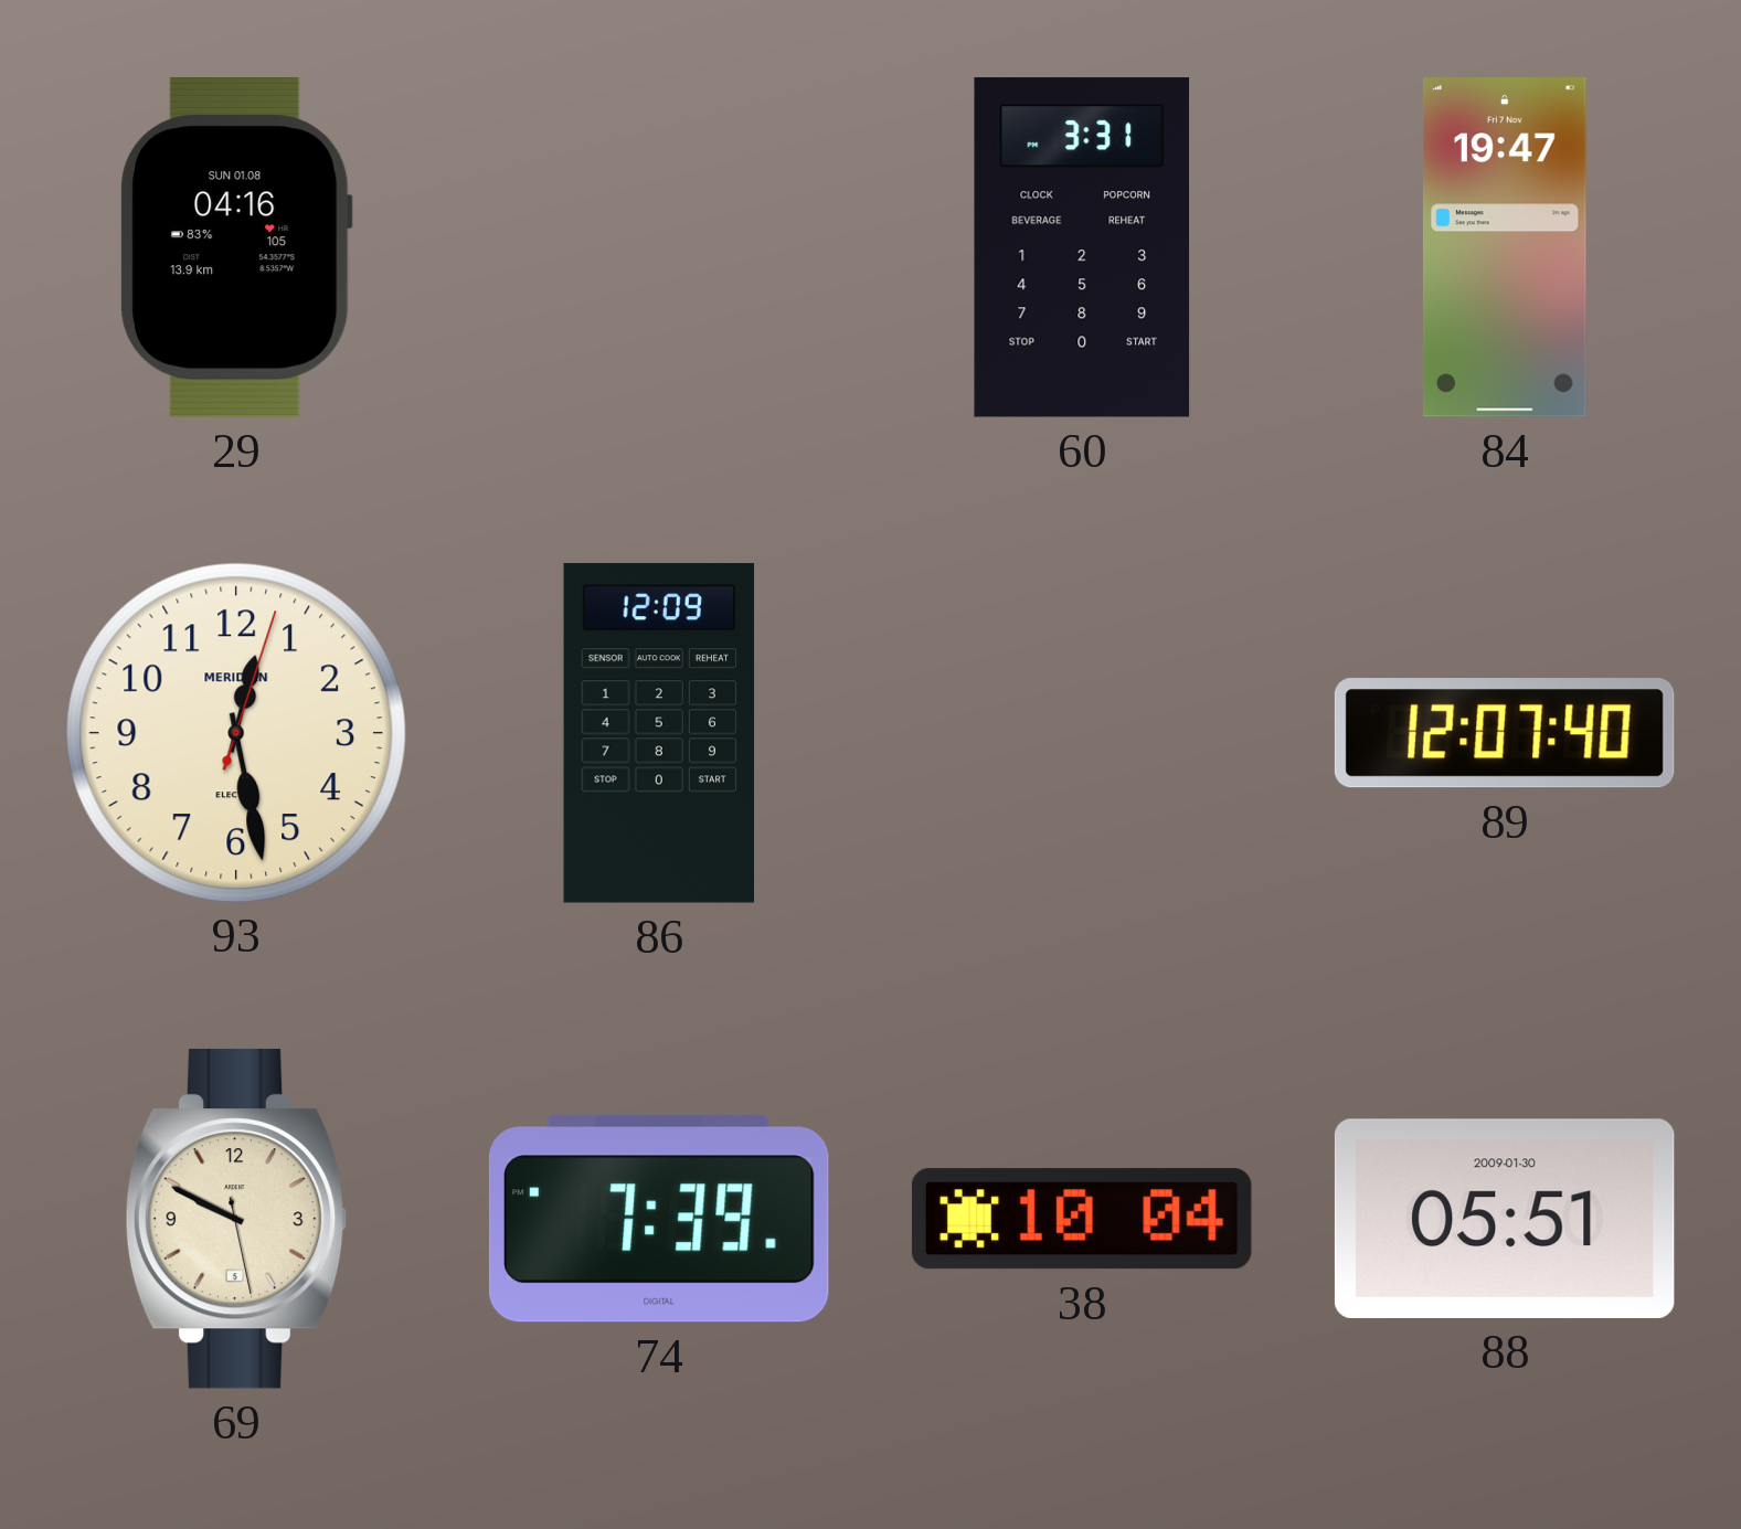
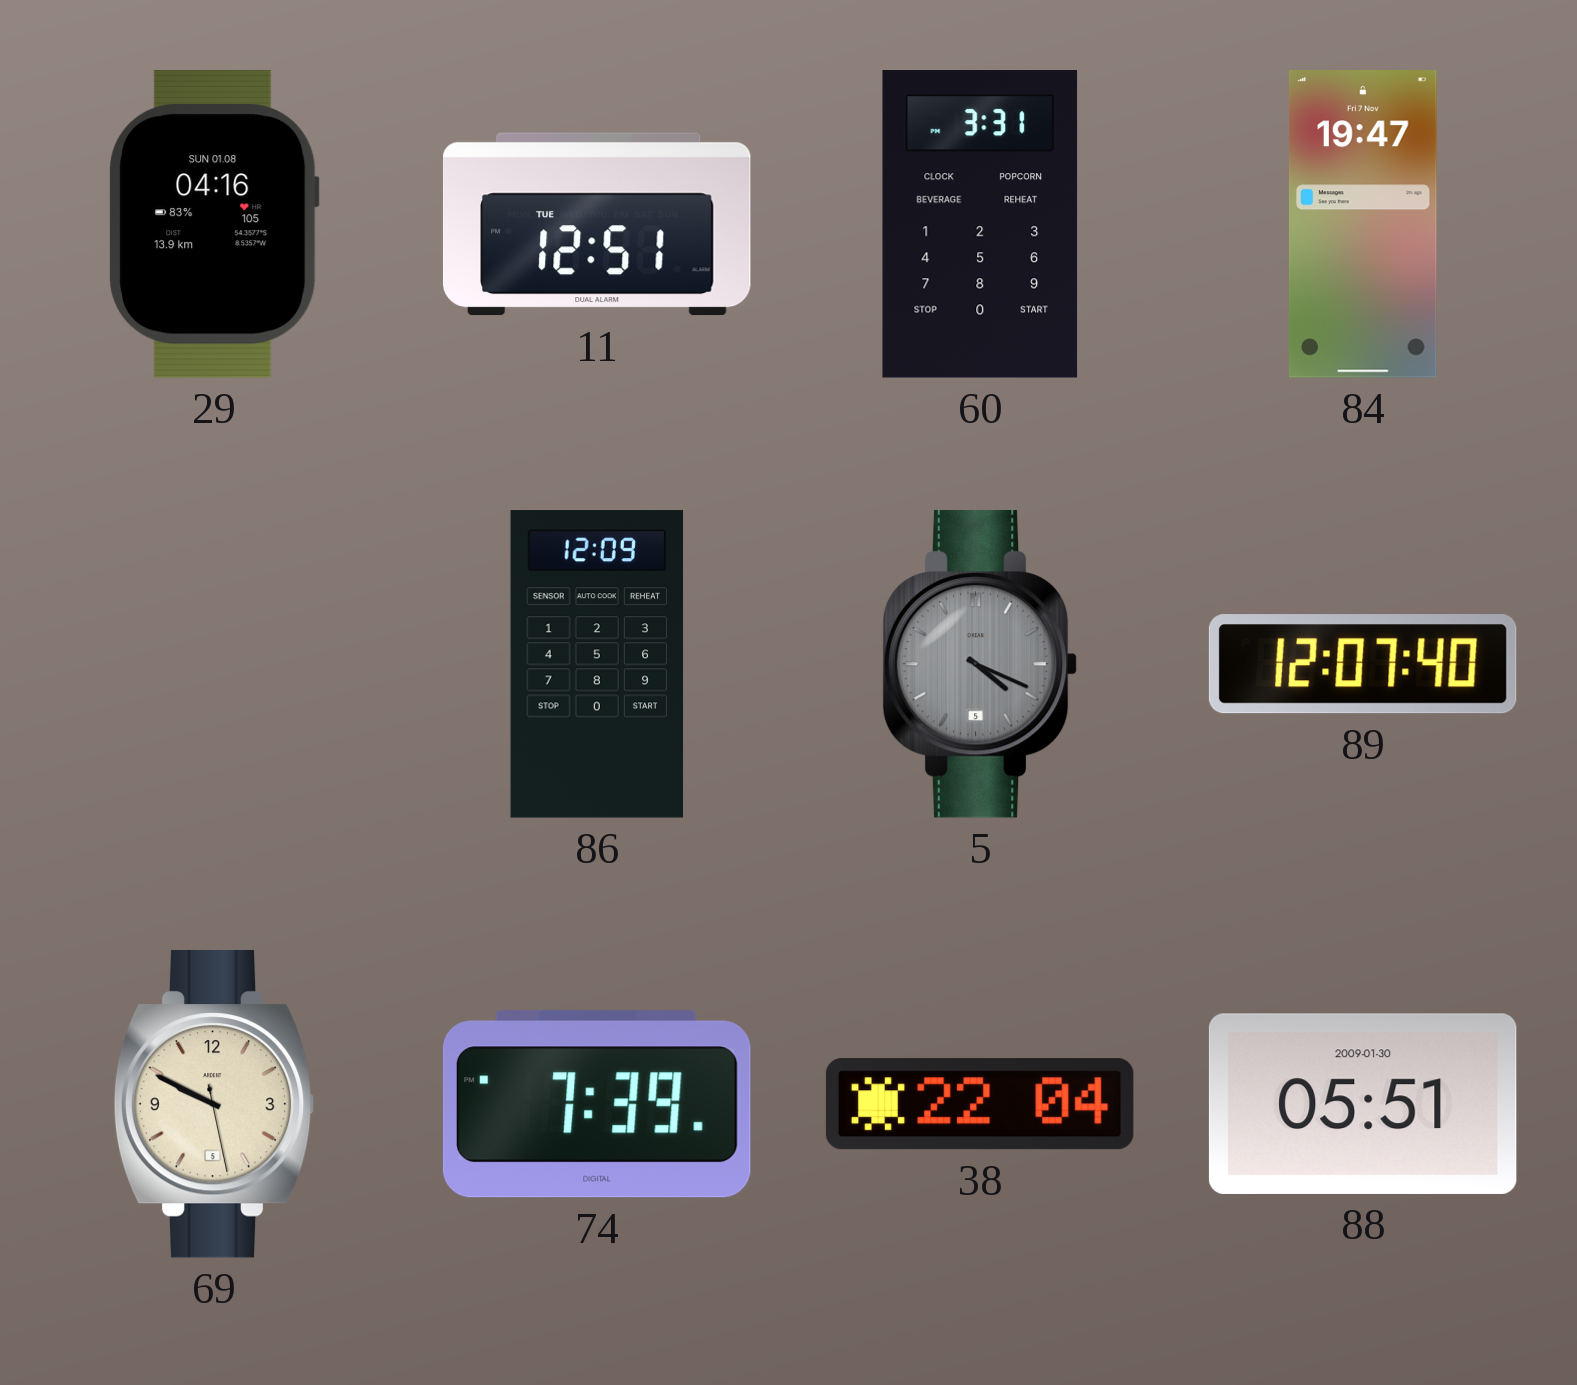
11: none -> 12:51
93: 12:28 -> none
5: none -> 4:19
38: 10:04 -> 22:04
